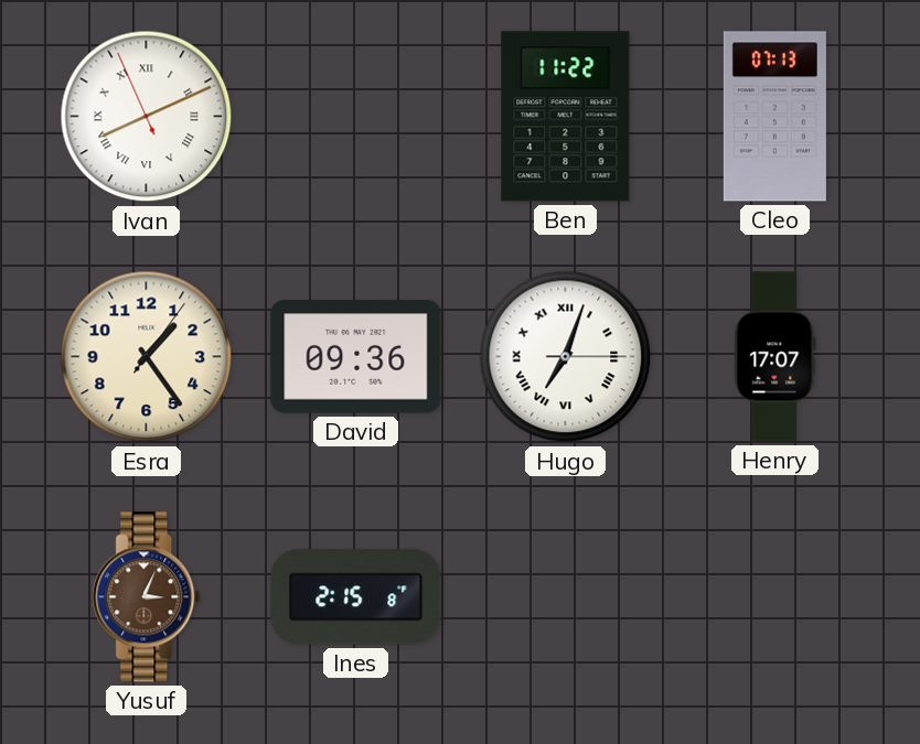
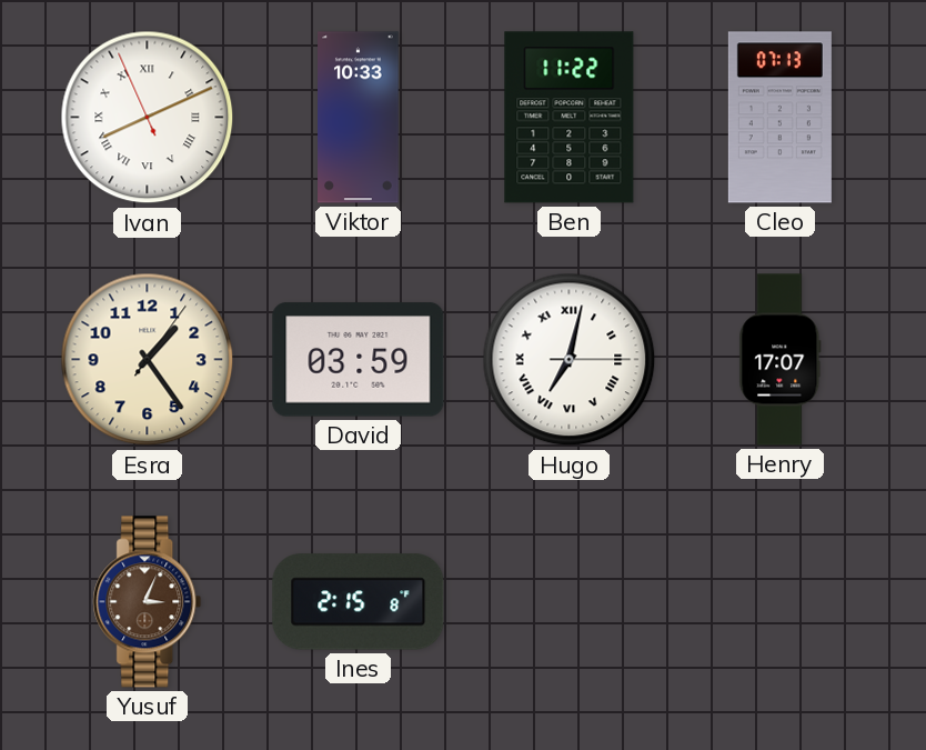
Viktor: none -> 10:33
David: 09:36 -> 03:59
Hugo: 7:03 -> 7:02
